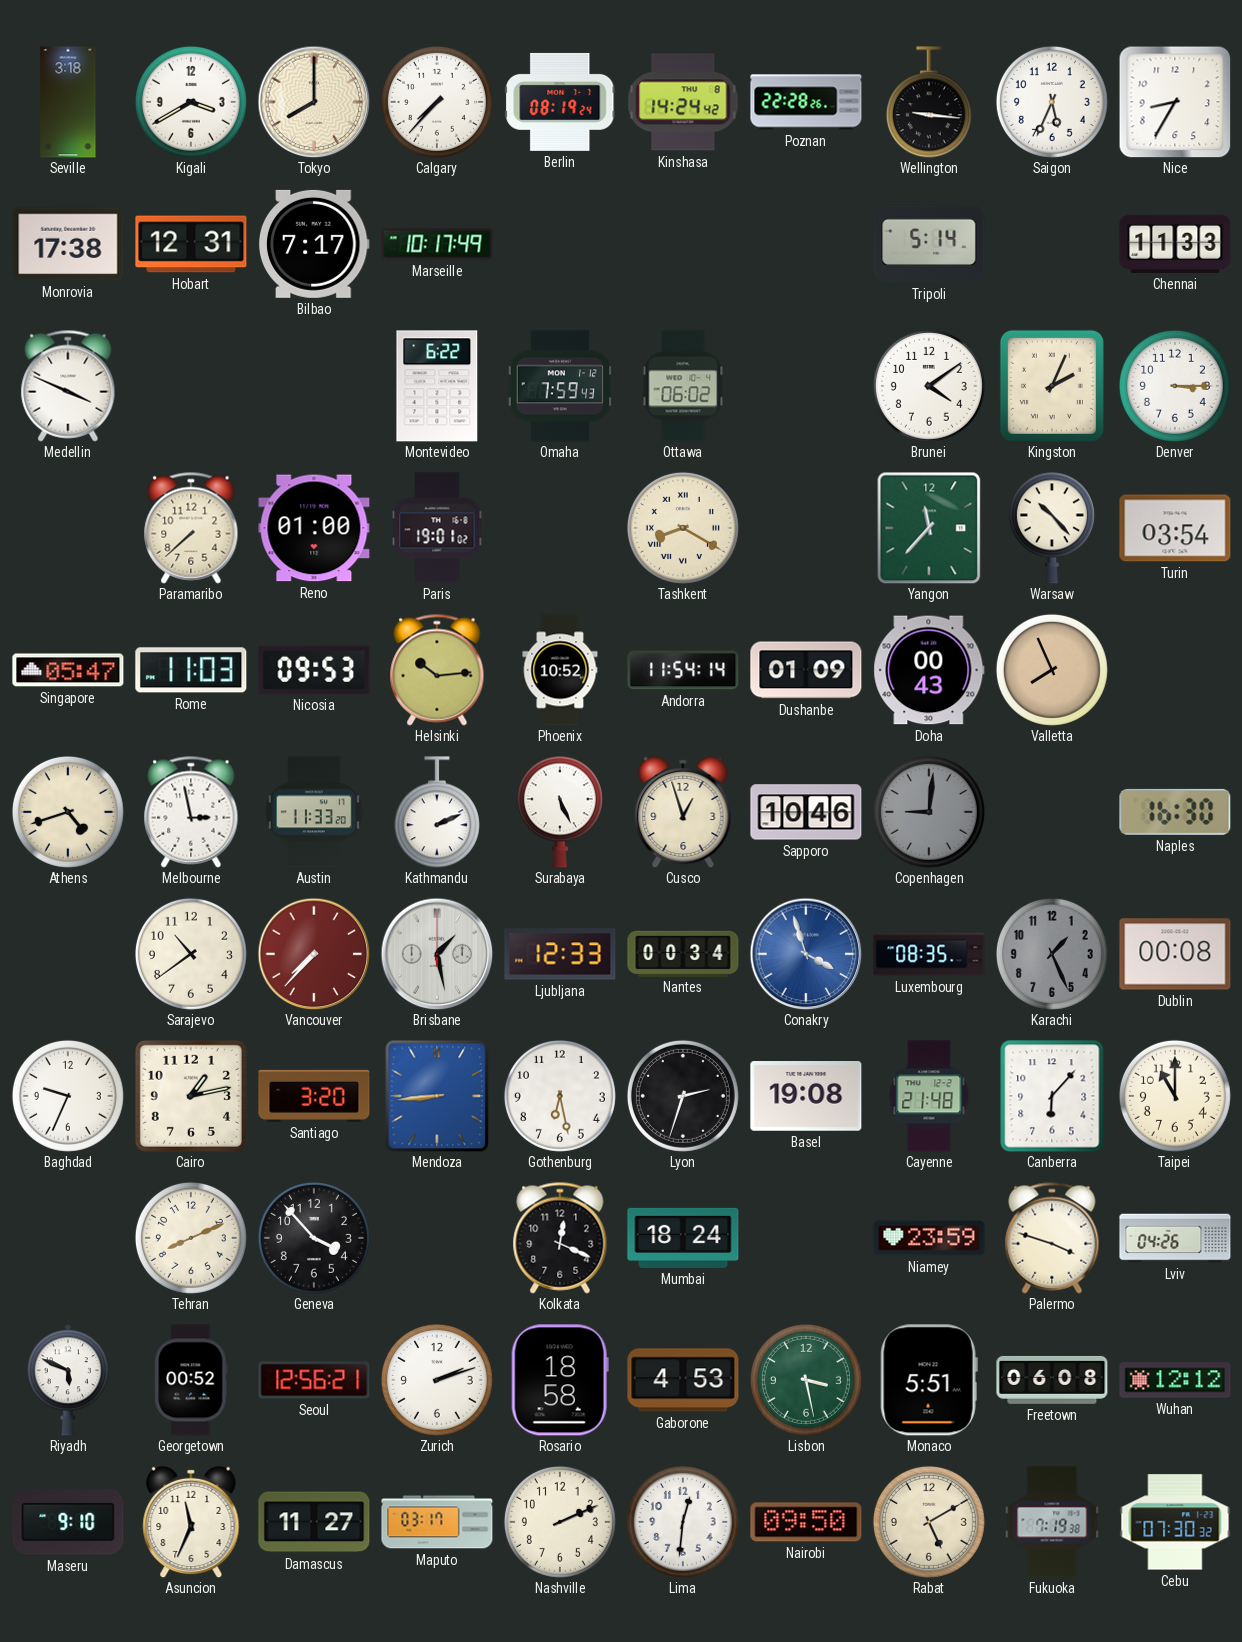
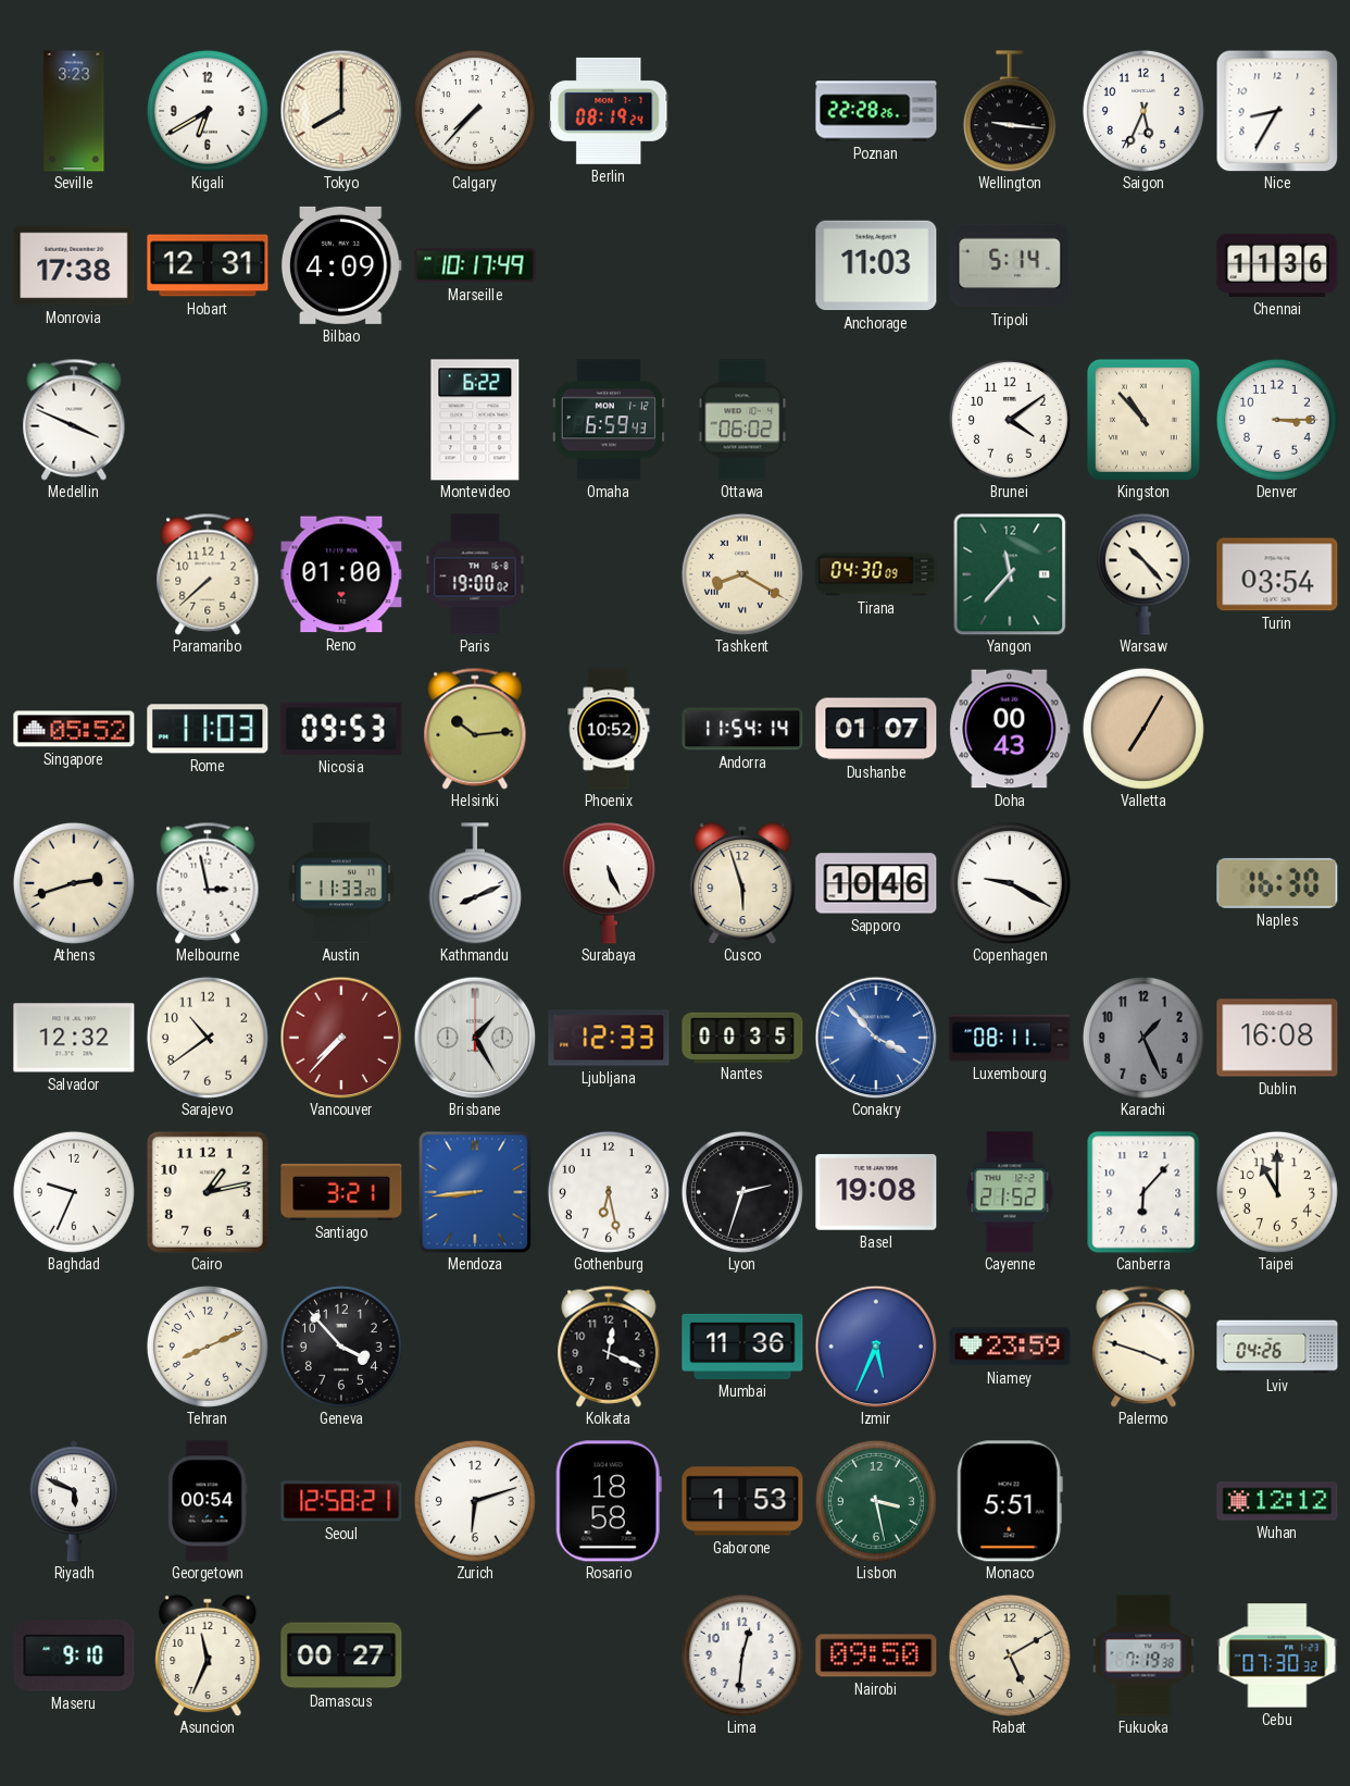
Seville: 3:18 -> 3:23
Kigali: 3:40 -> 6:40
Kinshasa: 14:24 -> none
Bilbao: 7:17 -> 4:09
Anchorage: none -> 11:03
Chennai: 11:33 -> 11:36
Omaha: 7:59 -> 6:59
Kingston: 2:04 -> 10:53
Paris: 19:01 -> 19:00
Tirana: none -> 04:30
Singapore: 05:47 -> 05:52
Dushanbe: 01:09 -> 01:07
Valletta: 7:56 -> 7:05
Athens: 4:42 -> 2:42
Kathmandu: 2:11 -> 8:11
Cusco: 12:57 -> 5:57
Copenhagen: 9:01 -> 9:20
Copenhagen dial: grey -> white
Salvador: none -> 12:32
Brisbane: 1:28 -> 1:25
Nantes: 00:34 -> 00:35
Conakry: 3:57 -> 3:53
Luxembourg: 08:35 -> 08:11
Dublin: 00:08 -> 16:08
Santiago: 3:20 -> 3:21
Cayenne: 21:48 -> 21:52
Mumbai: 18:24 -> 11:36
Izmir: none -> 5:34
Georgetown: 00:52 -> 00:54
Seoul: 12:56 -> 12:58
Zurich: 2:12 -> 6:12
Gaborone: 4:53 -> 1:53
Freetown: 06:08 -> none
Damascus: 11:27 -> 00:27
Maputo: 03:17 -> none
Nashville: 2:11 -> none
